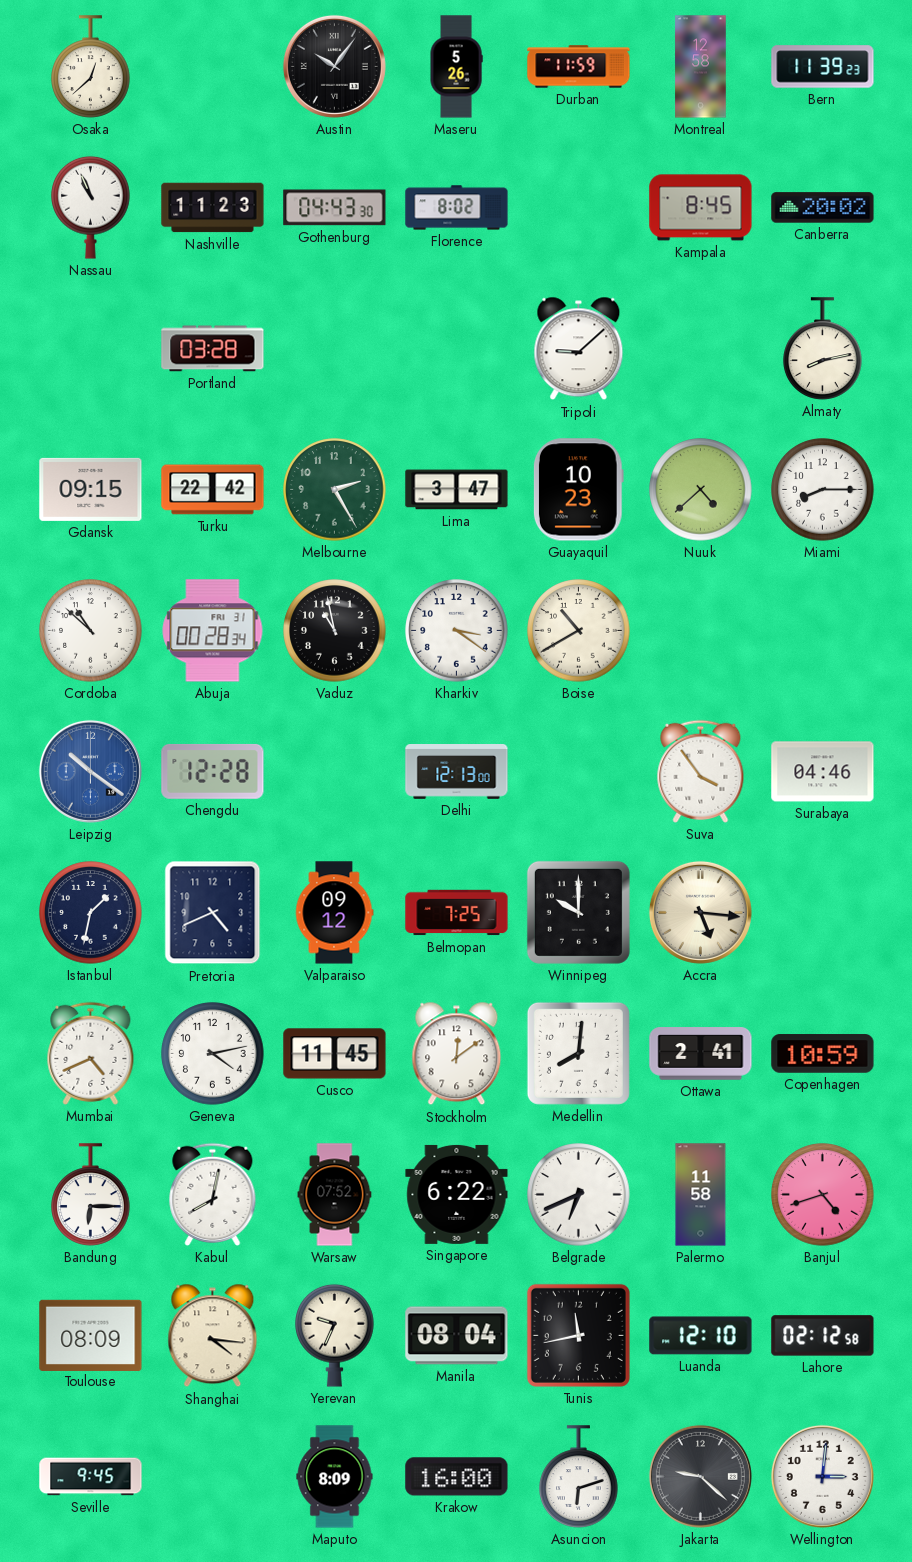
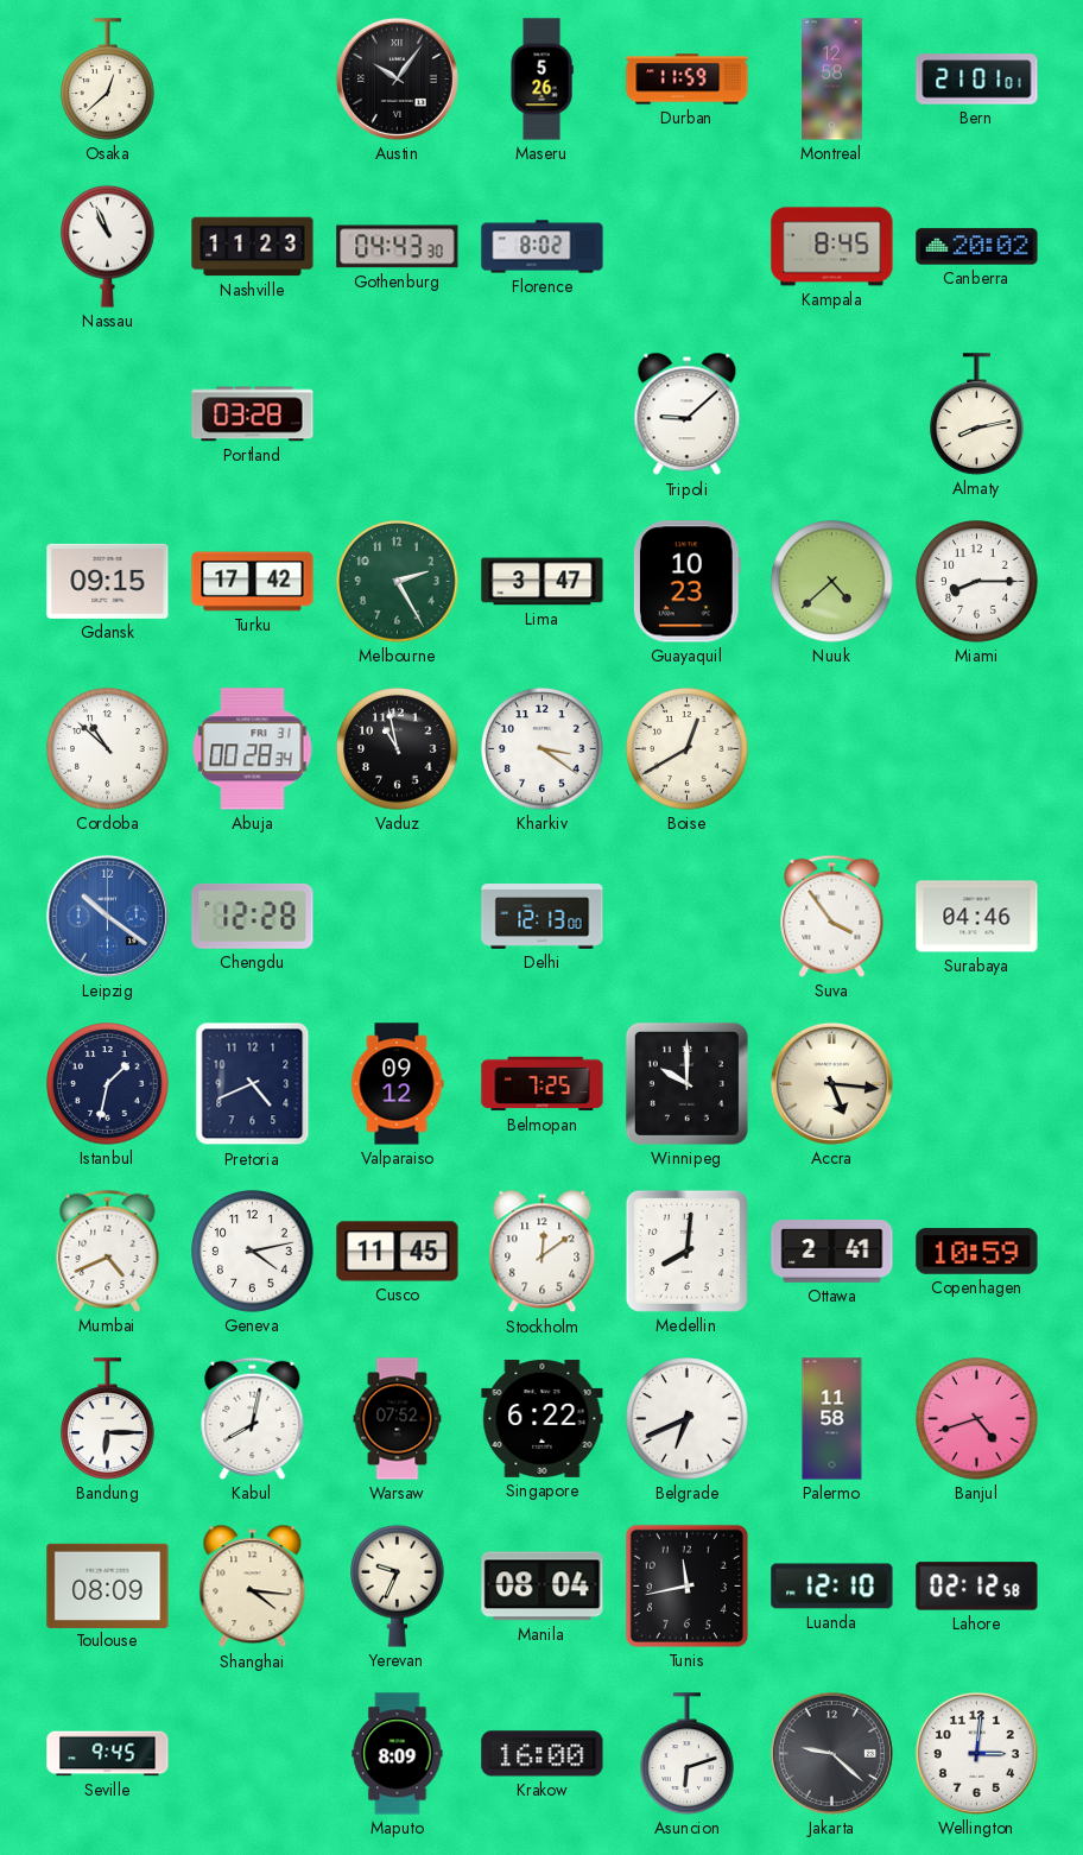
Bern: 11:39 -> 21:01
Turku: 22:42 -> 17:42
Boise: 10:40 -> 12:40
